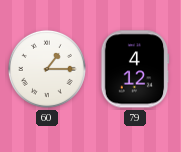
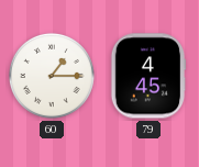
79: 4:12 -> 4:45
